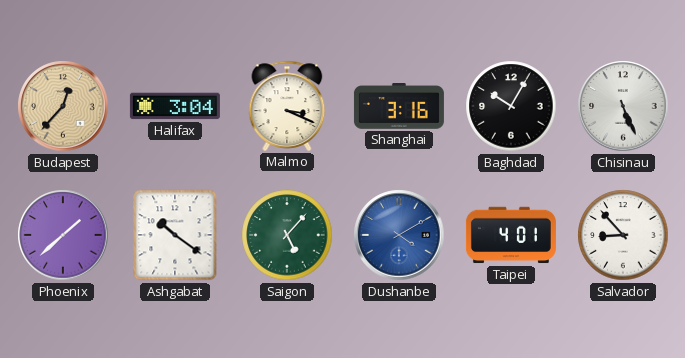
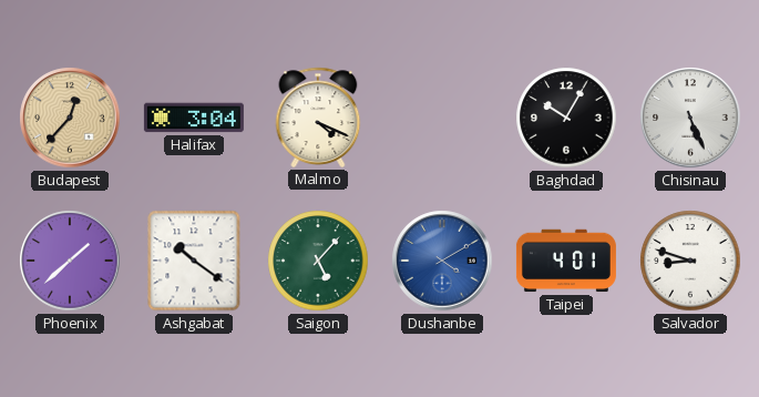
Malmo: 3:19 -> 4:19
Shanghai: 3:16 -> none
Salvador: 8:53 -> 8:48
